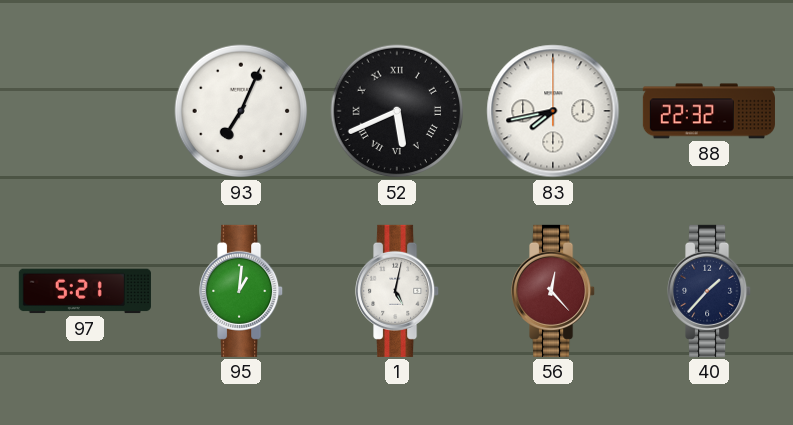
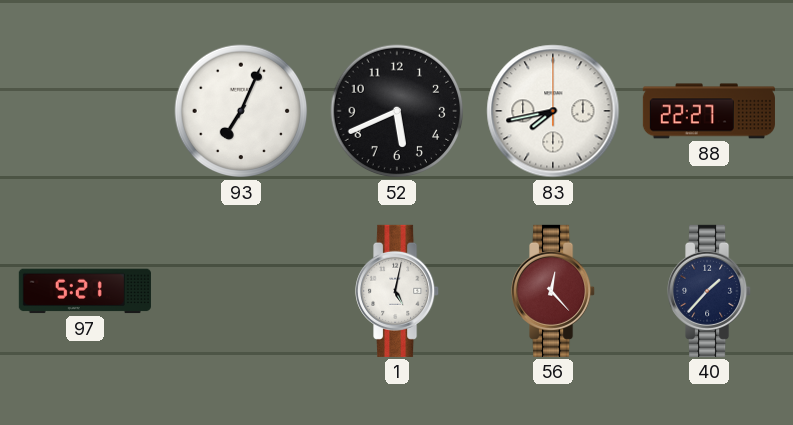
52 numerals: Roman -> Arabic
88: 22:32 -> 22:27
95: 1:01 -> none
